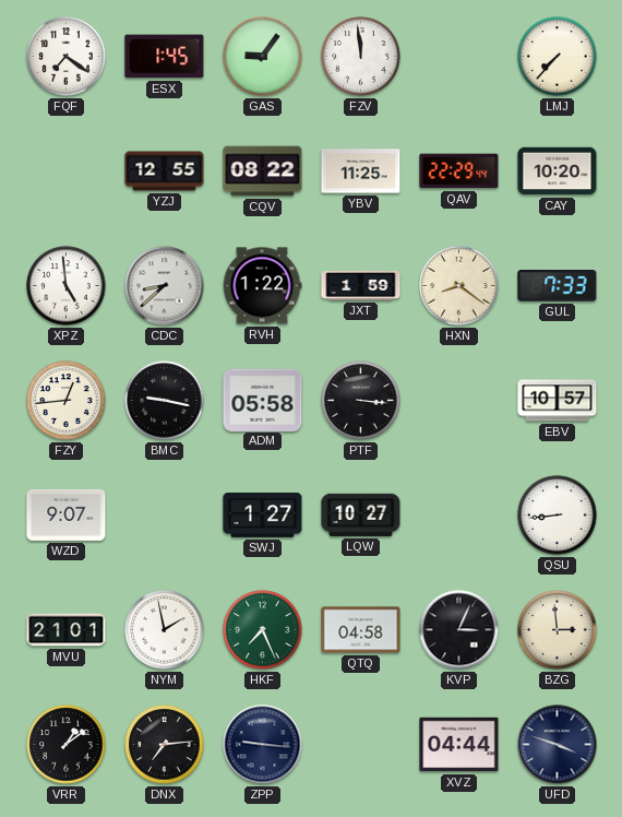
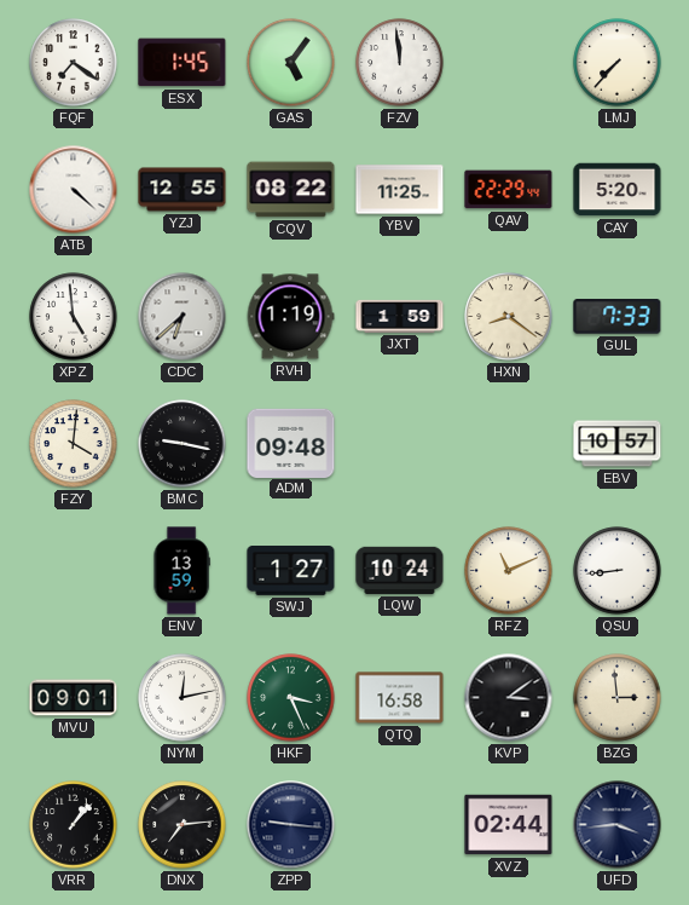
GAS: 9:06 -> 5:06
ATB: none -> 4:22
CAY: 10:20 -> 5:20
CDC: 8:38 -> 6:38
RVH: 1:22 -> 1:19
FZY: 12:44 -> 4:01
ADM: 05:58 -> 09:48
PTF: 3:16 -> none
WZD: 9:07 -> none
ENV: none -> 13:59
LQW: 10:27 -> 10:24
RFZ: none -> 11:11
MVU: 21:01 -> 09:01
NYM: 1:58 -> 12:13
HKF: 7:26 -> 3:26
QTQ: 04:58 -> 16:58
KVP: 3:04 -> 3:09
VRR: 1:09 -> 1:07
XVZ: 04:44 -> 02:44
UFD: 3:48 -> 3:44
